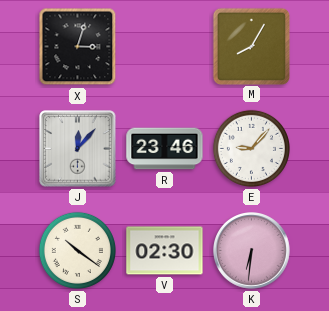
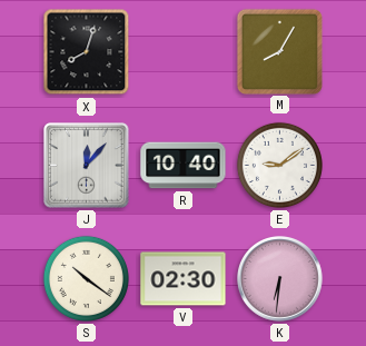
X: 3:03 -> 8:03
R: 23:46 -> 10:40
E: 9:07 -> 9:09
